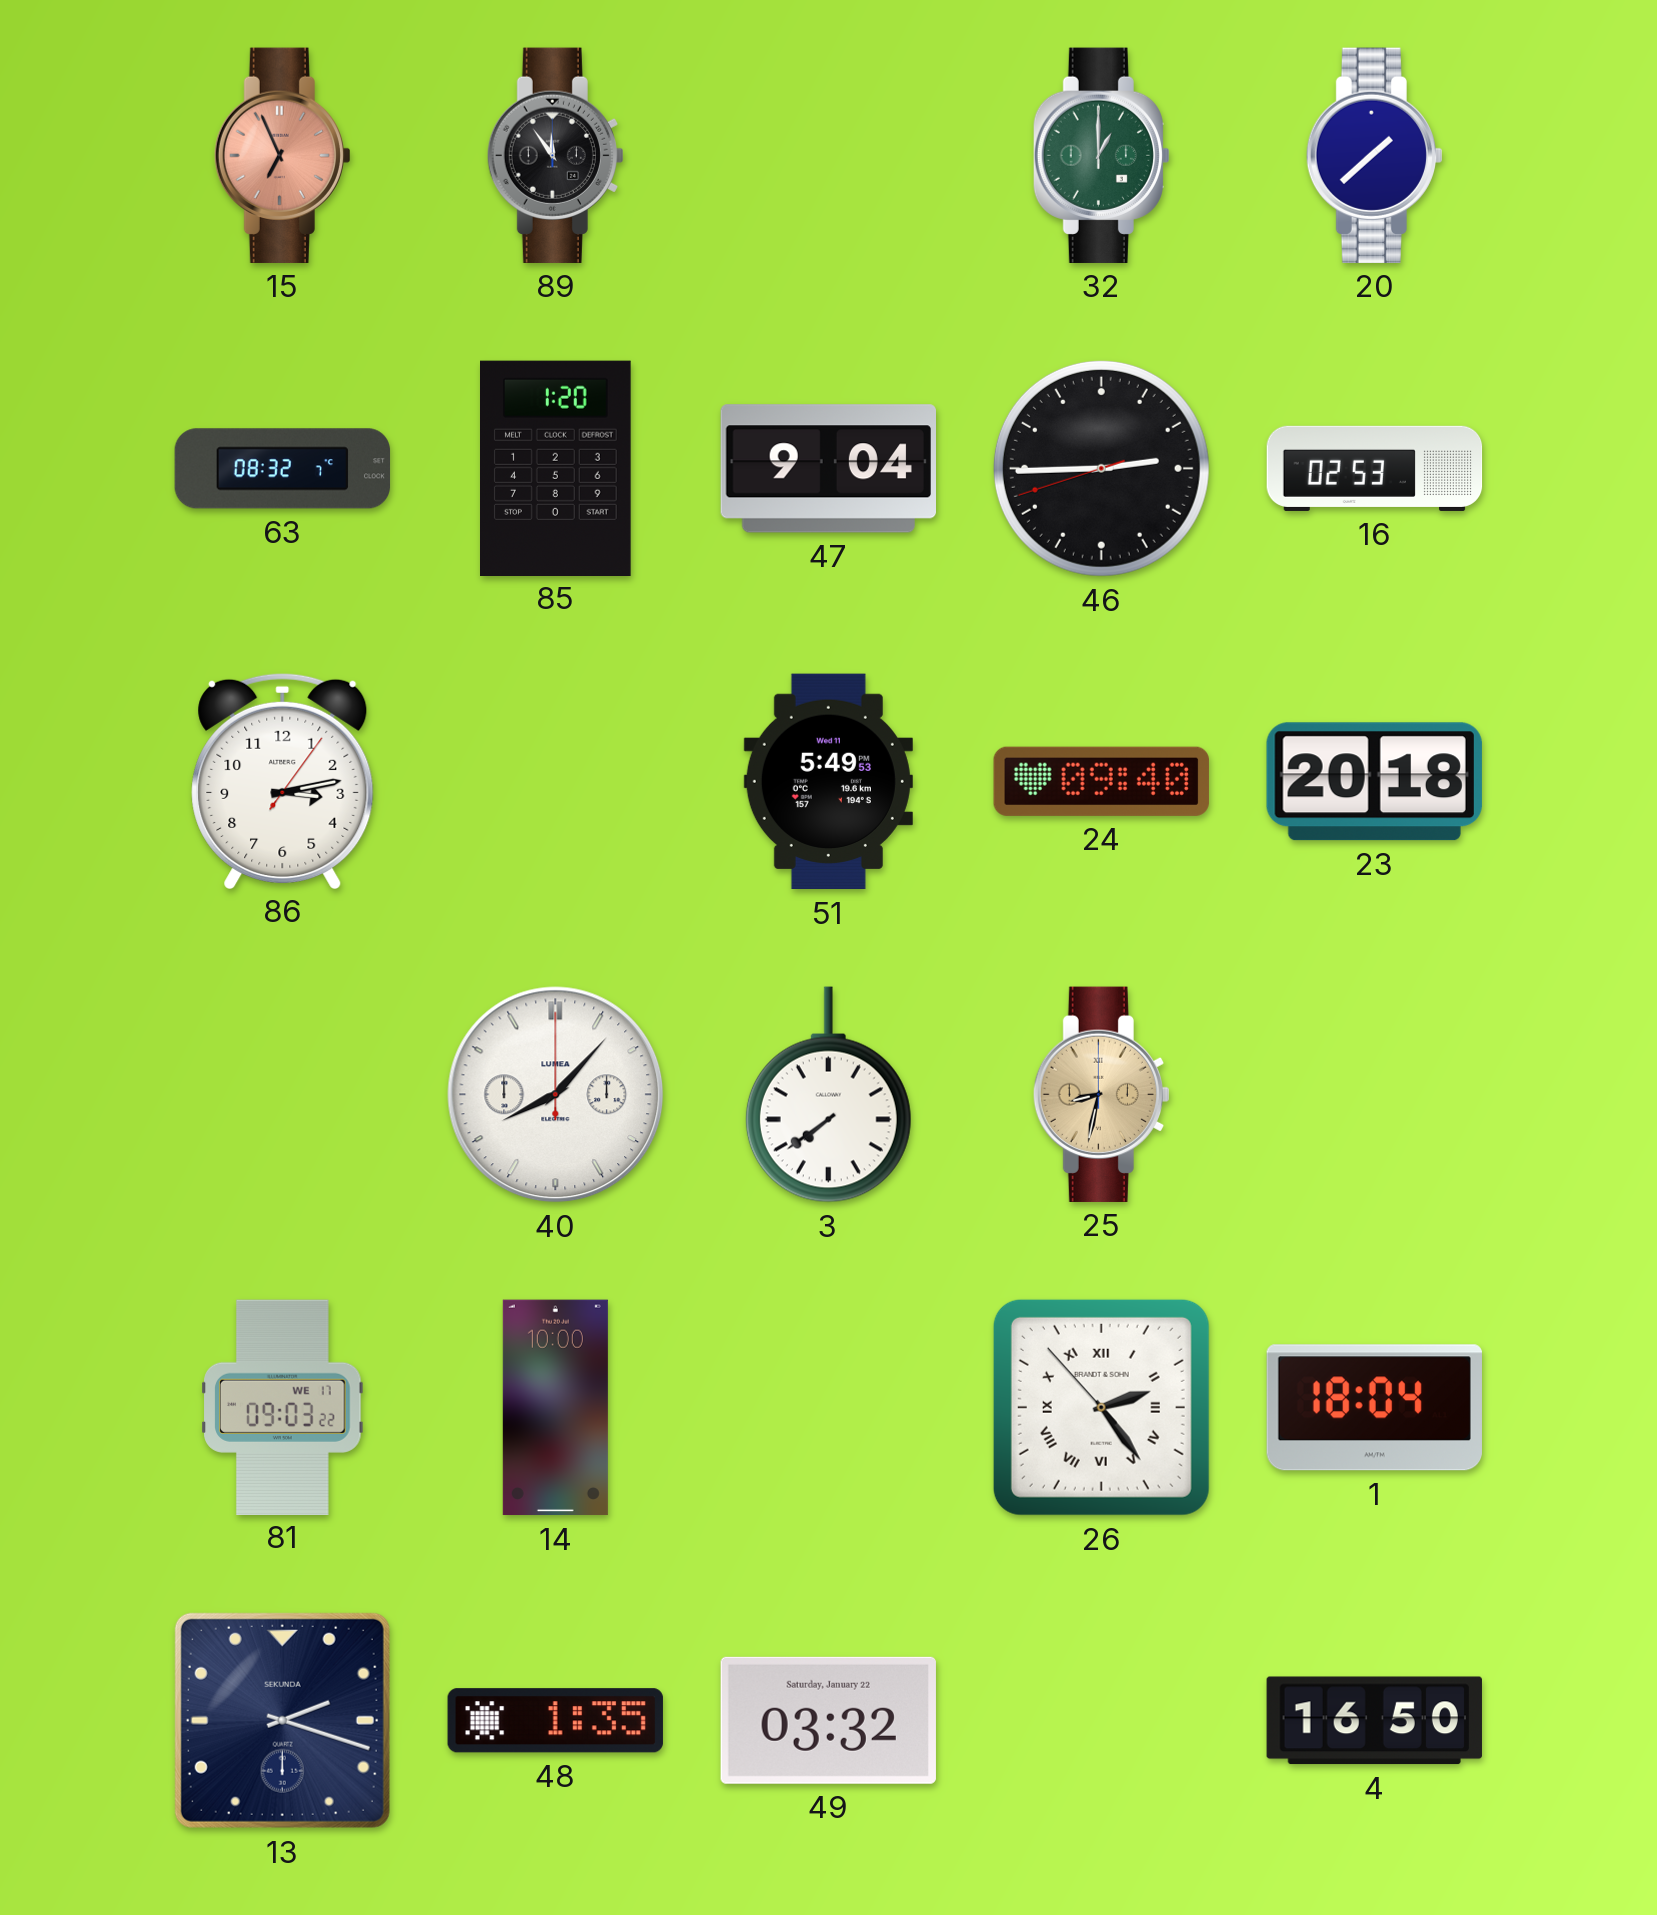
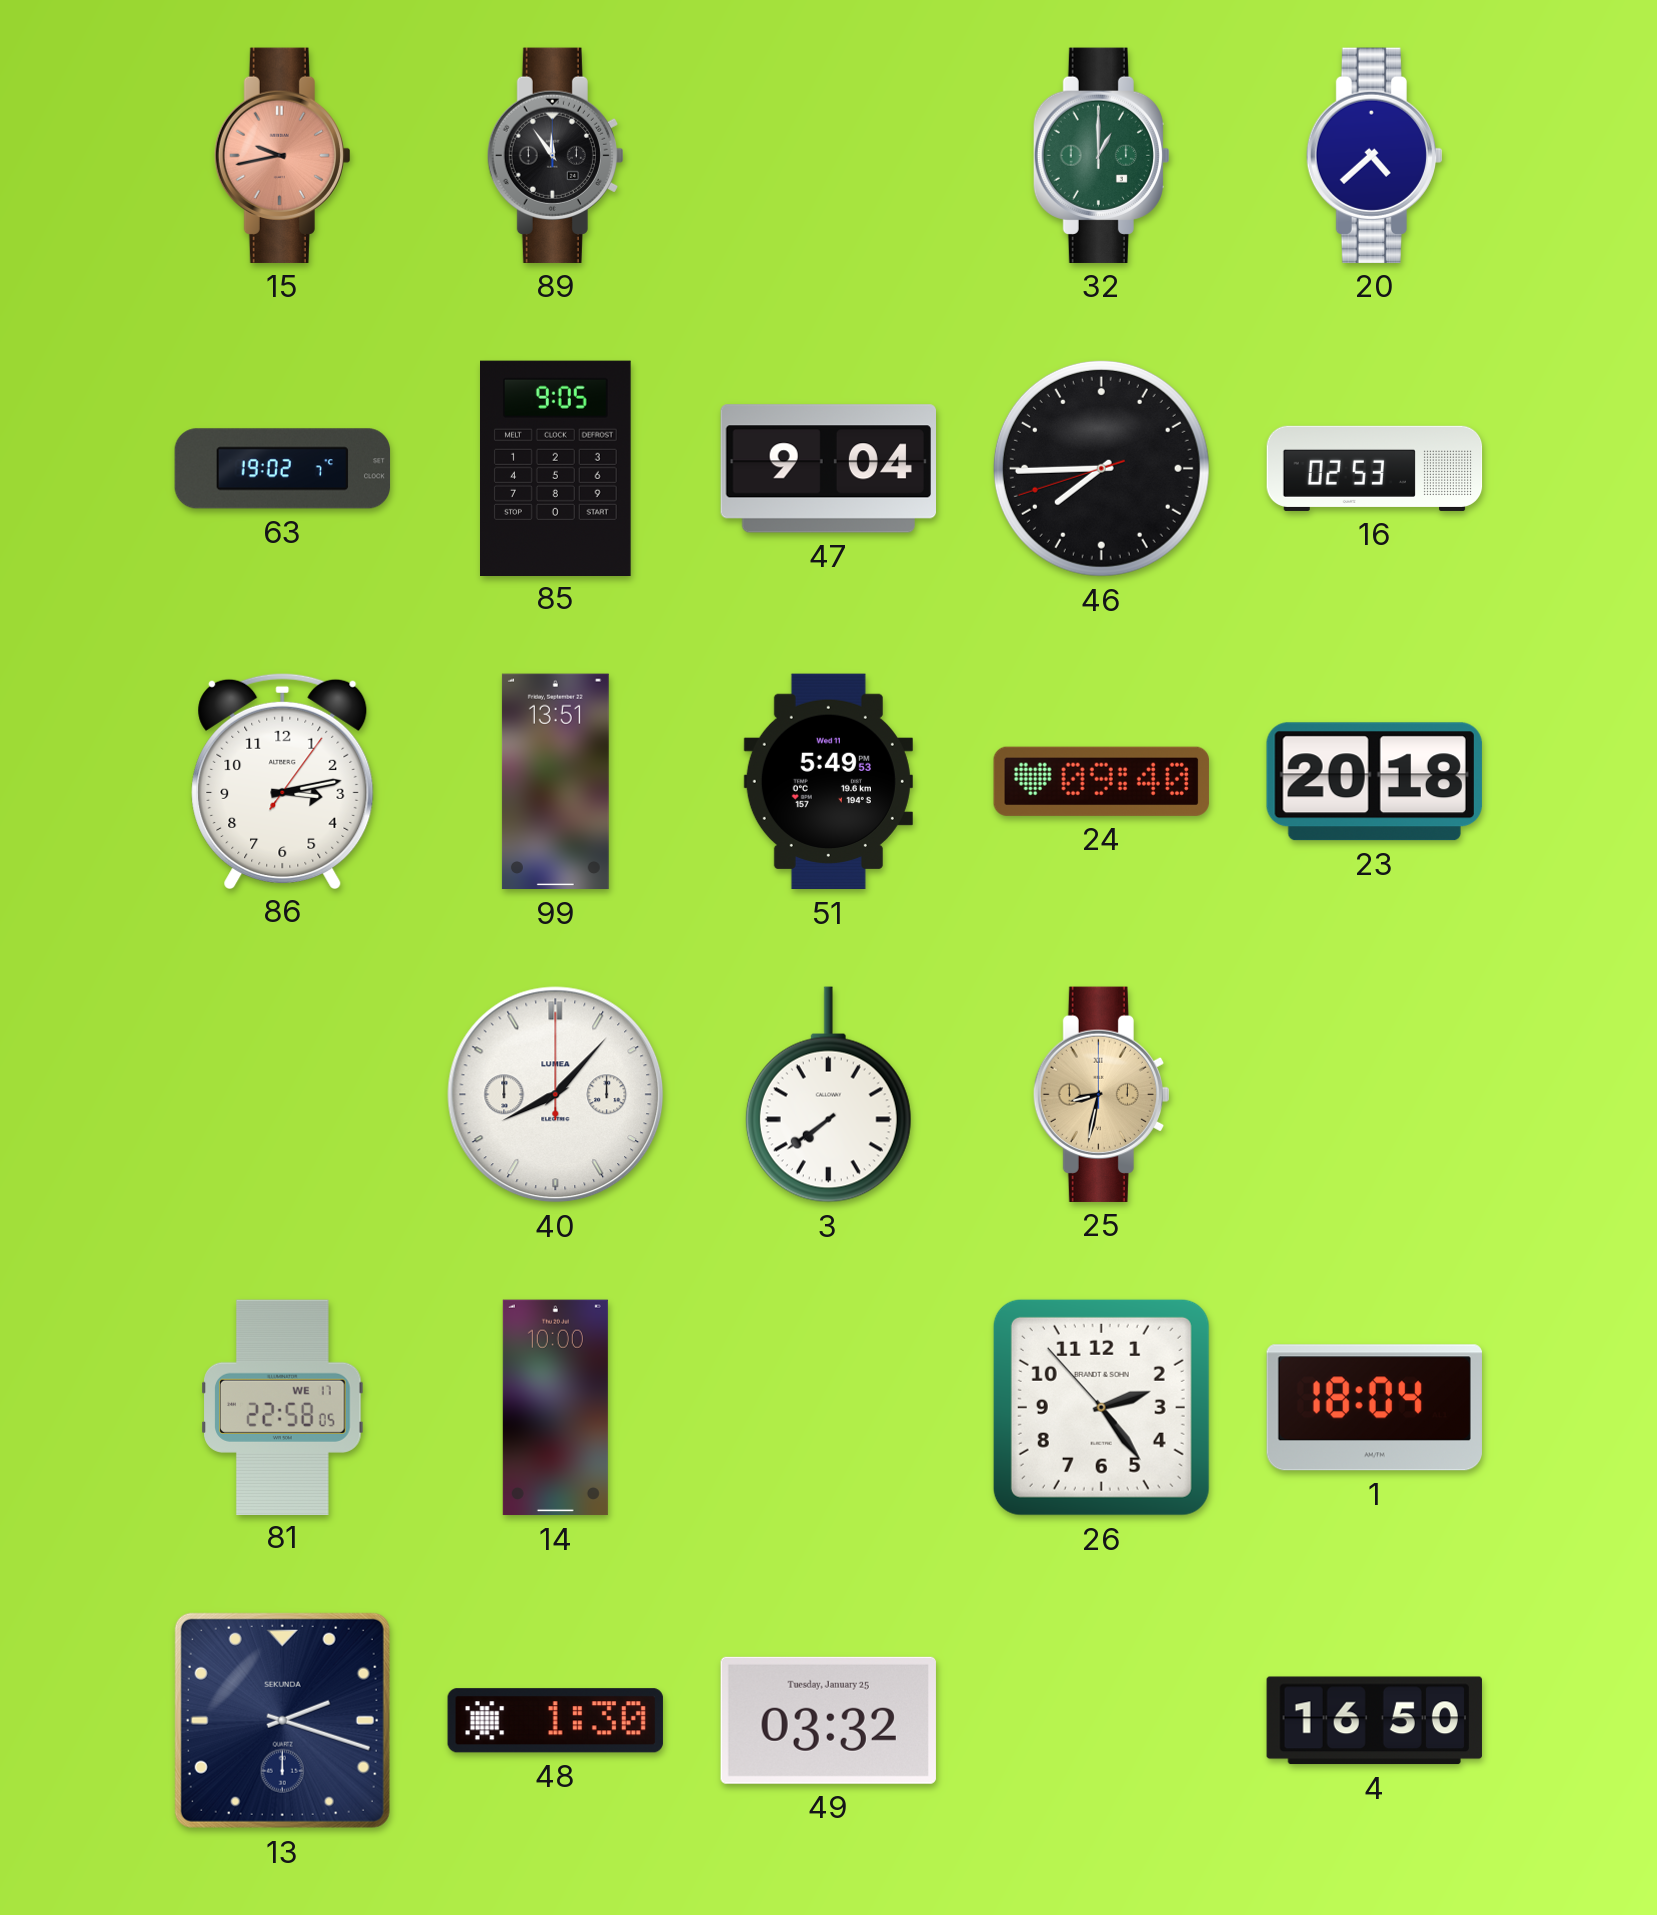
15: 6:56 -> 9:43
20: 1:38 -> 4:38
63: 08:32 -> 19:02
85: 1:20 -> 9:05
46: 2:44 -> 7:44
99: none -> 13:51
81: 09:03 -> 22:58
26 numerals: Roman -> Arabic
48: 1:35 -> 1:30
49 date: Saturday, January 22 -> Tuesday, January 25
